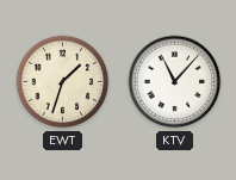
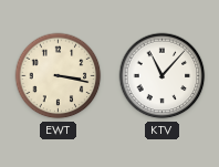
EWT: 1:33 -> 3:17
